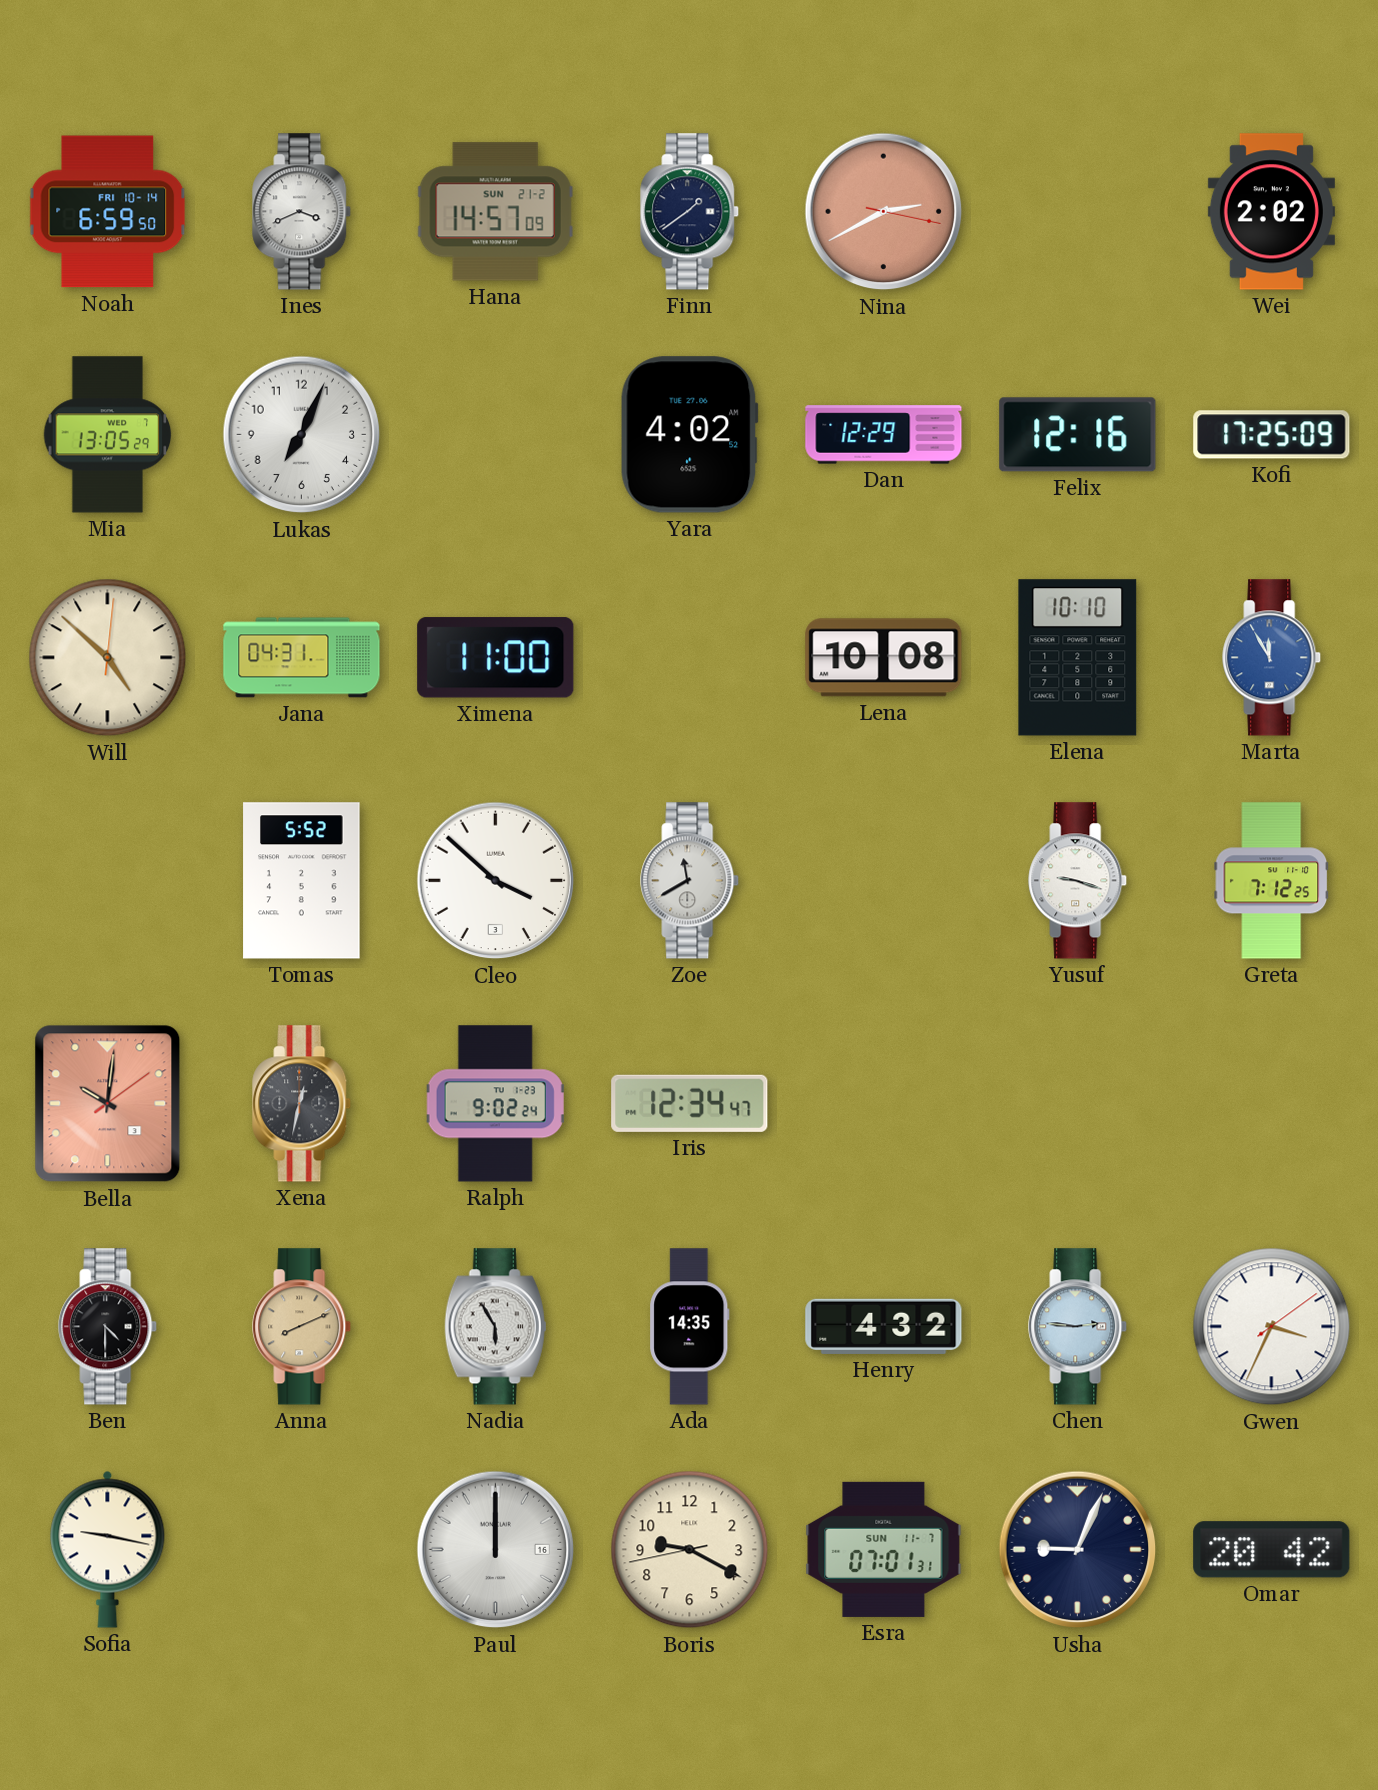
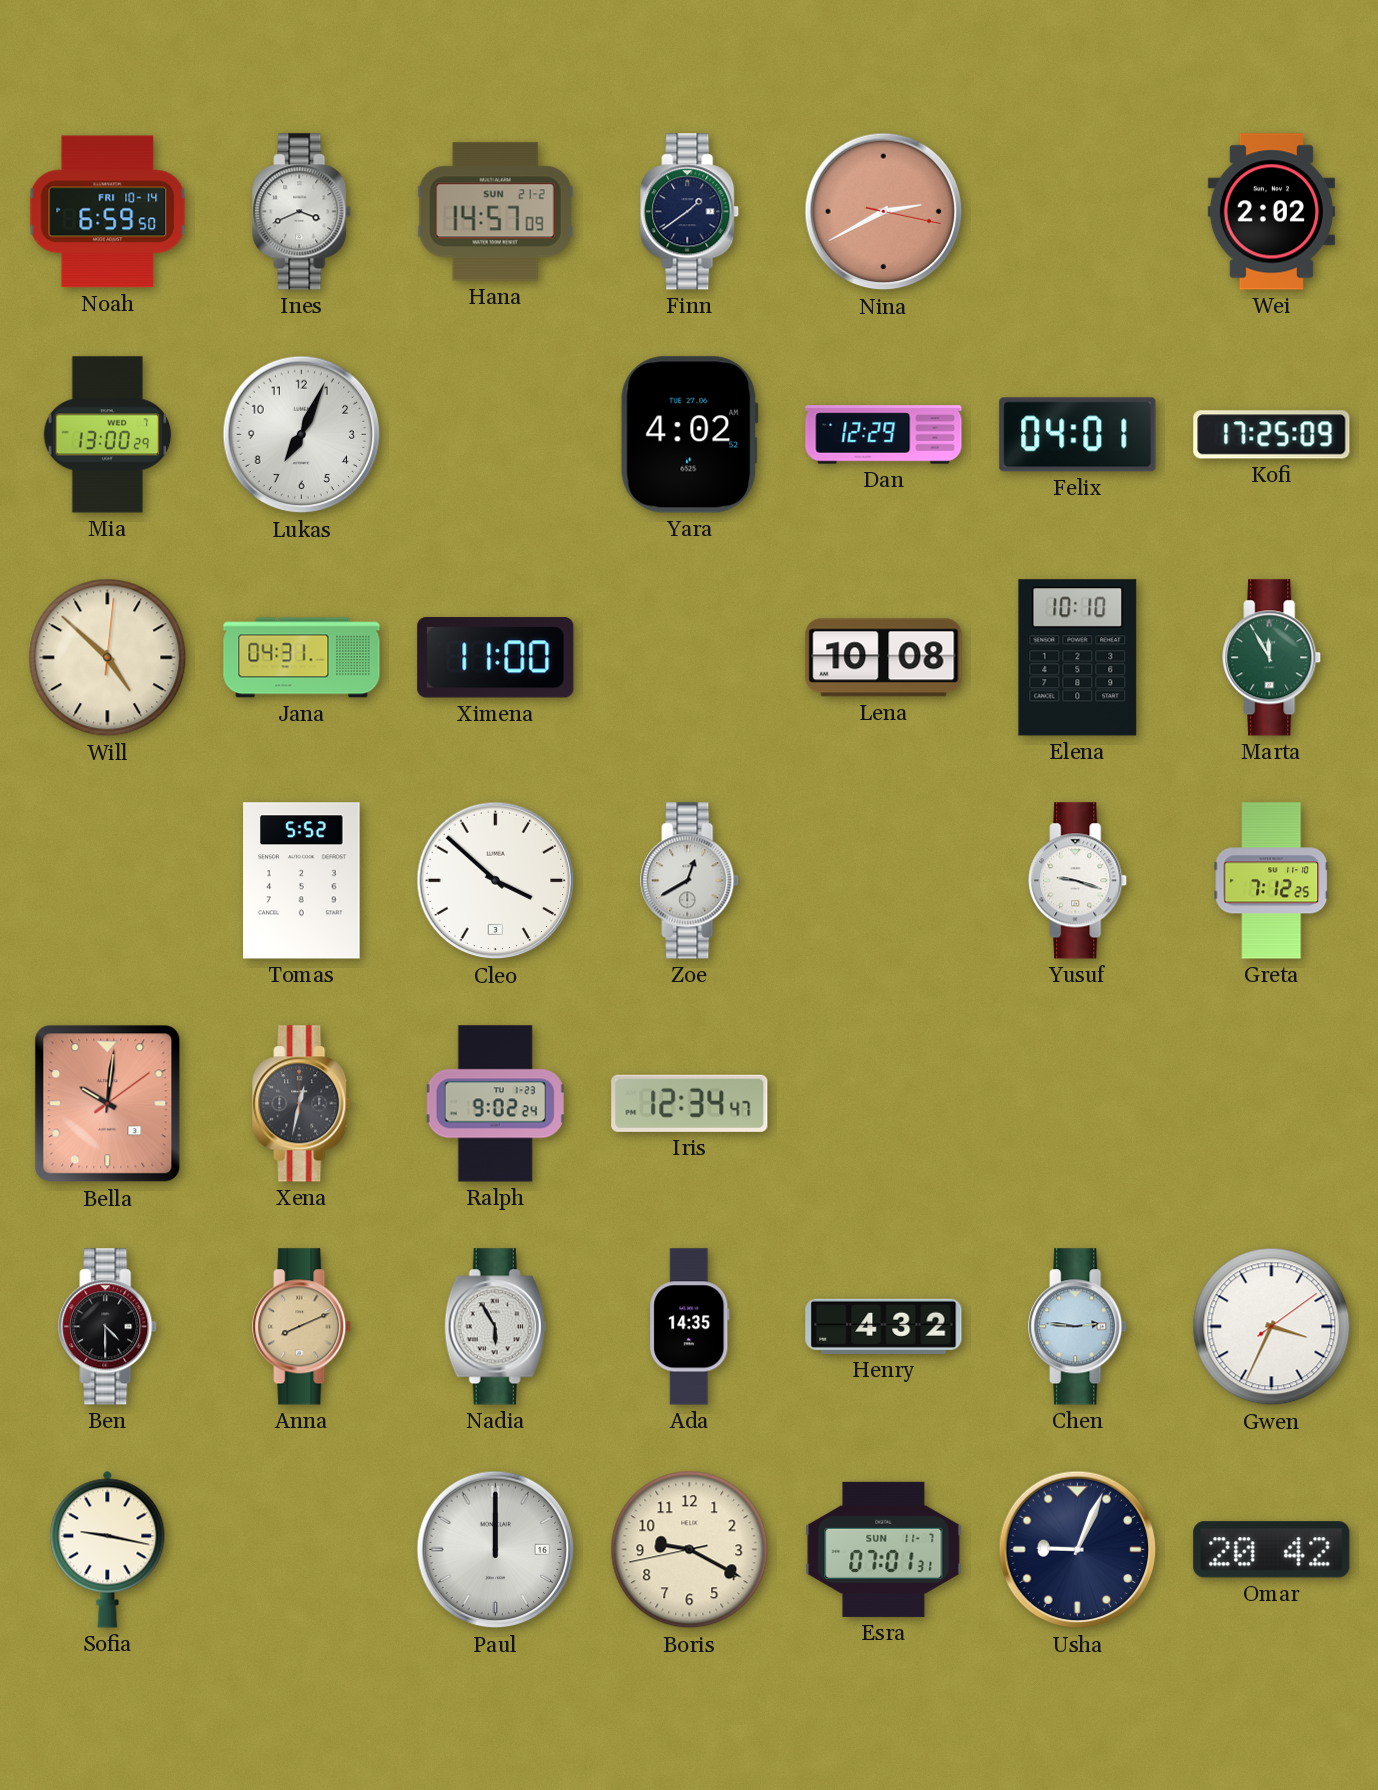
Mia: 13:05 -> 13:00
Felix: 12:16 -> 04:01
Marta dial: blue -> green
Zoe: 11:40 -> 12:40
